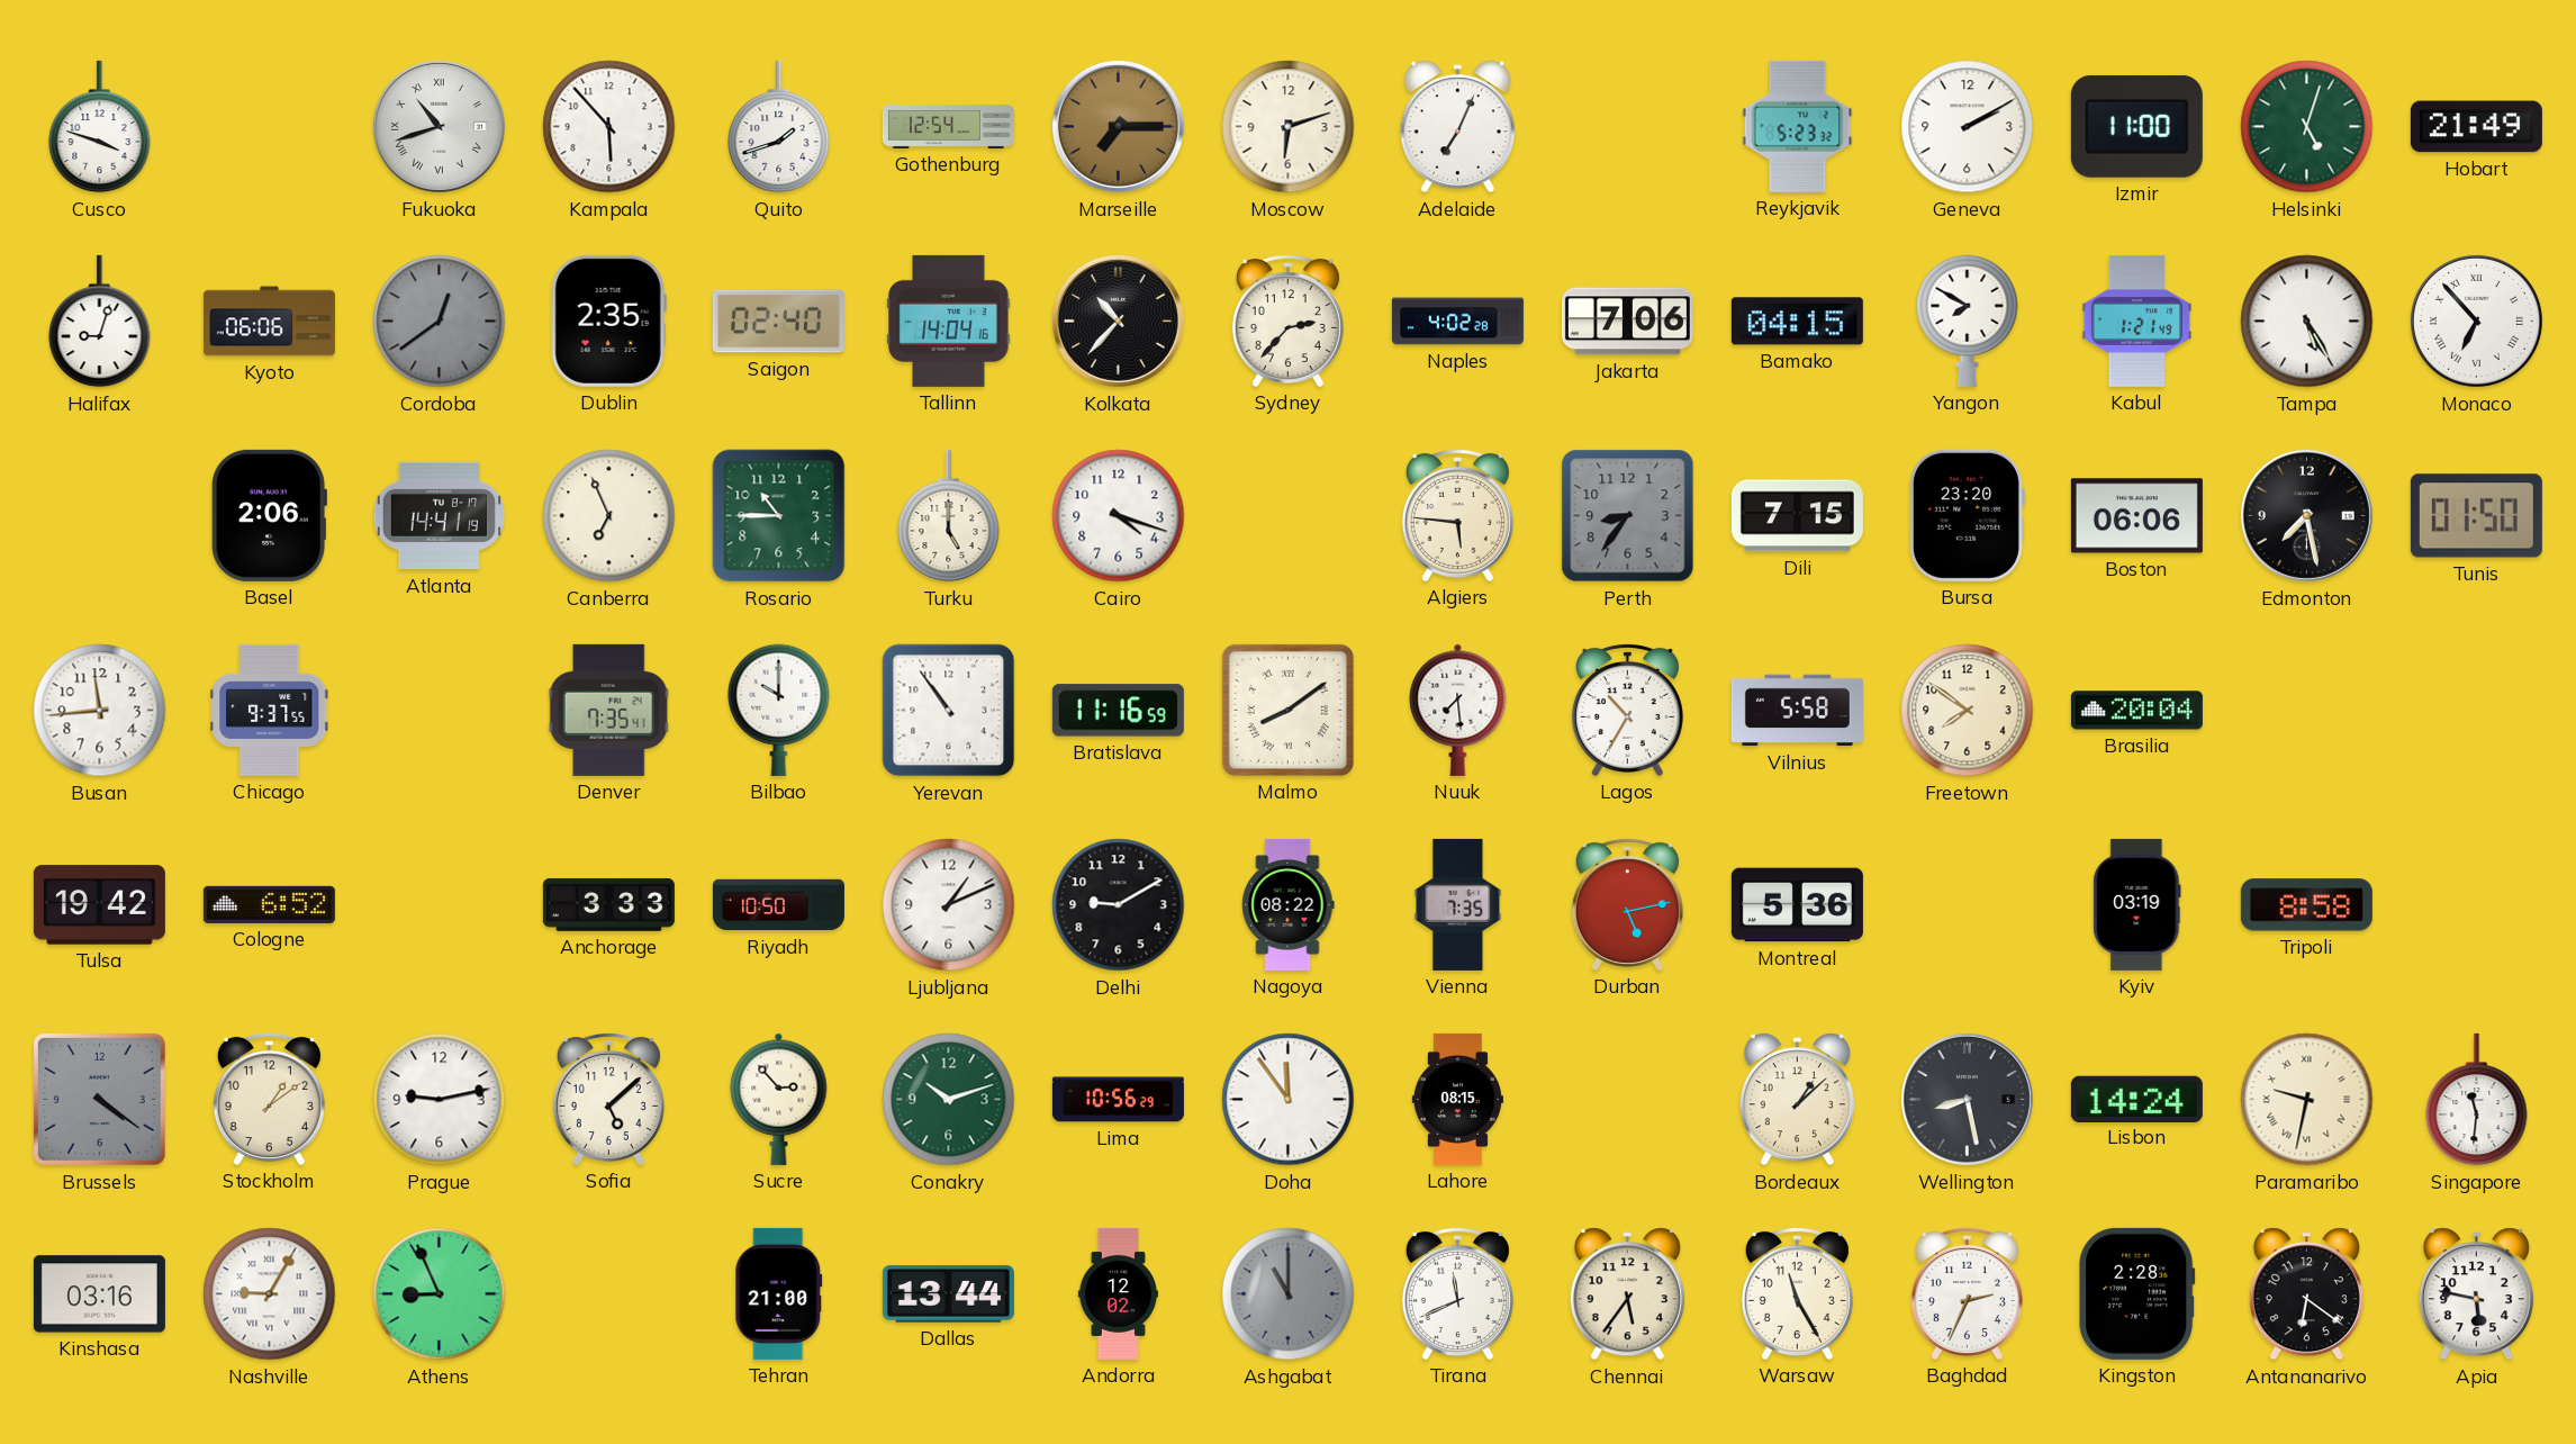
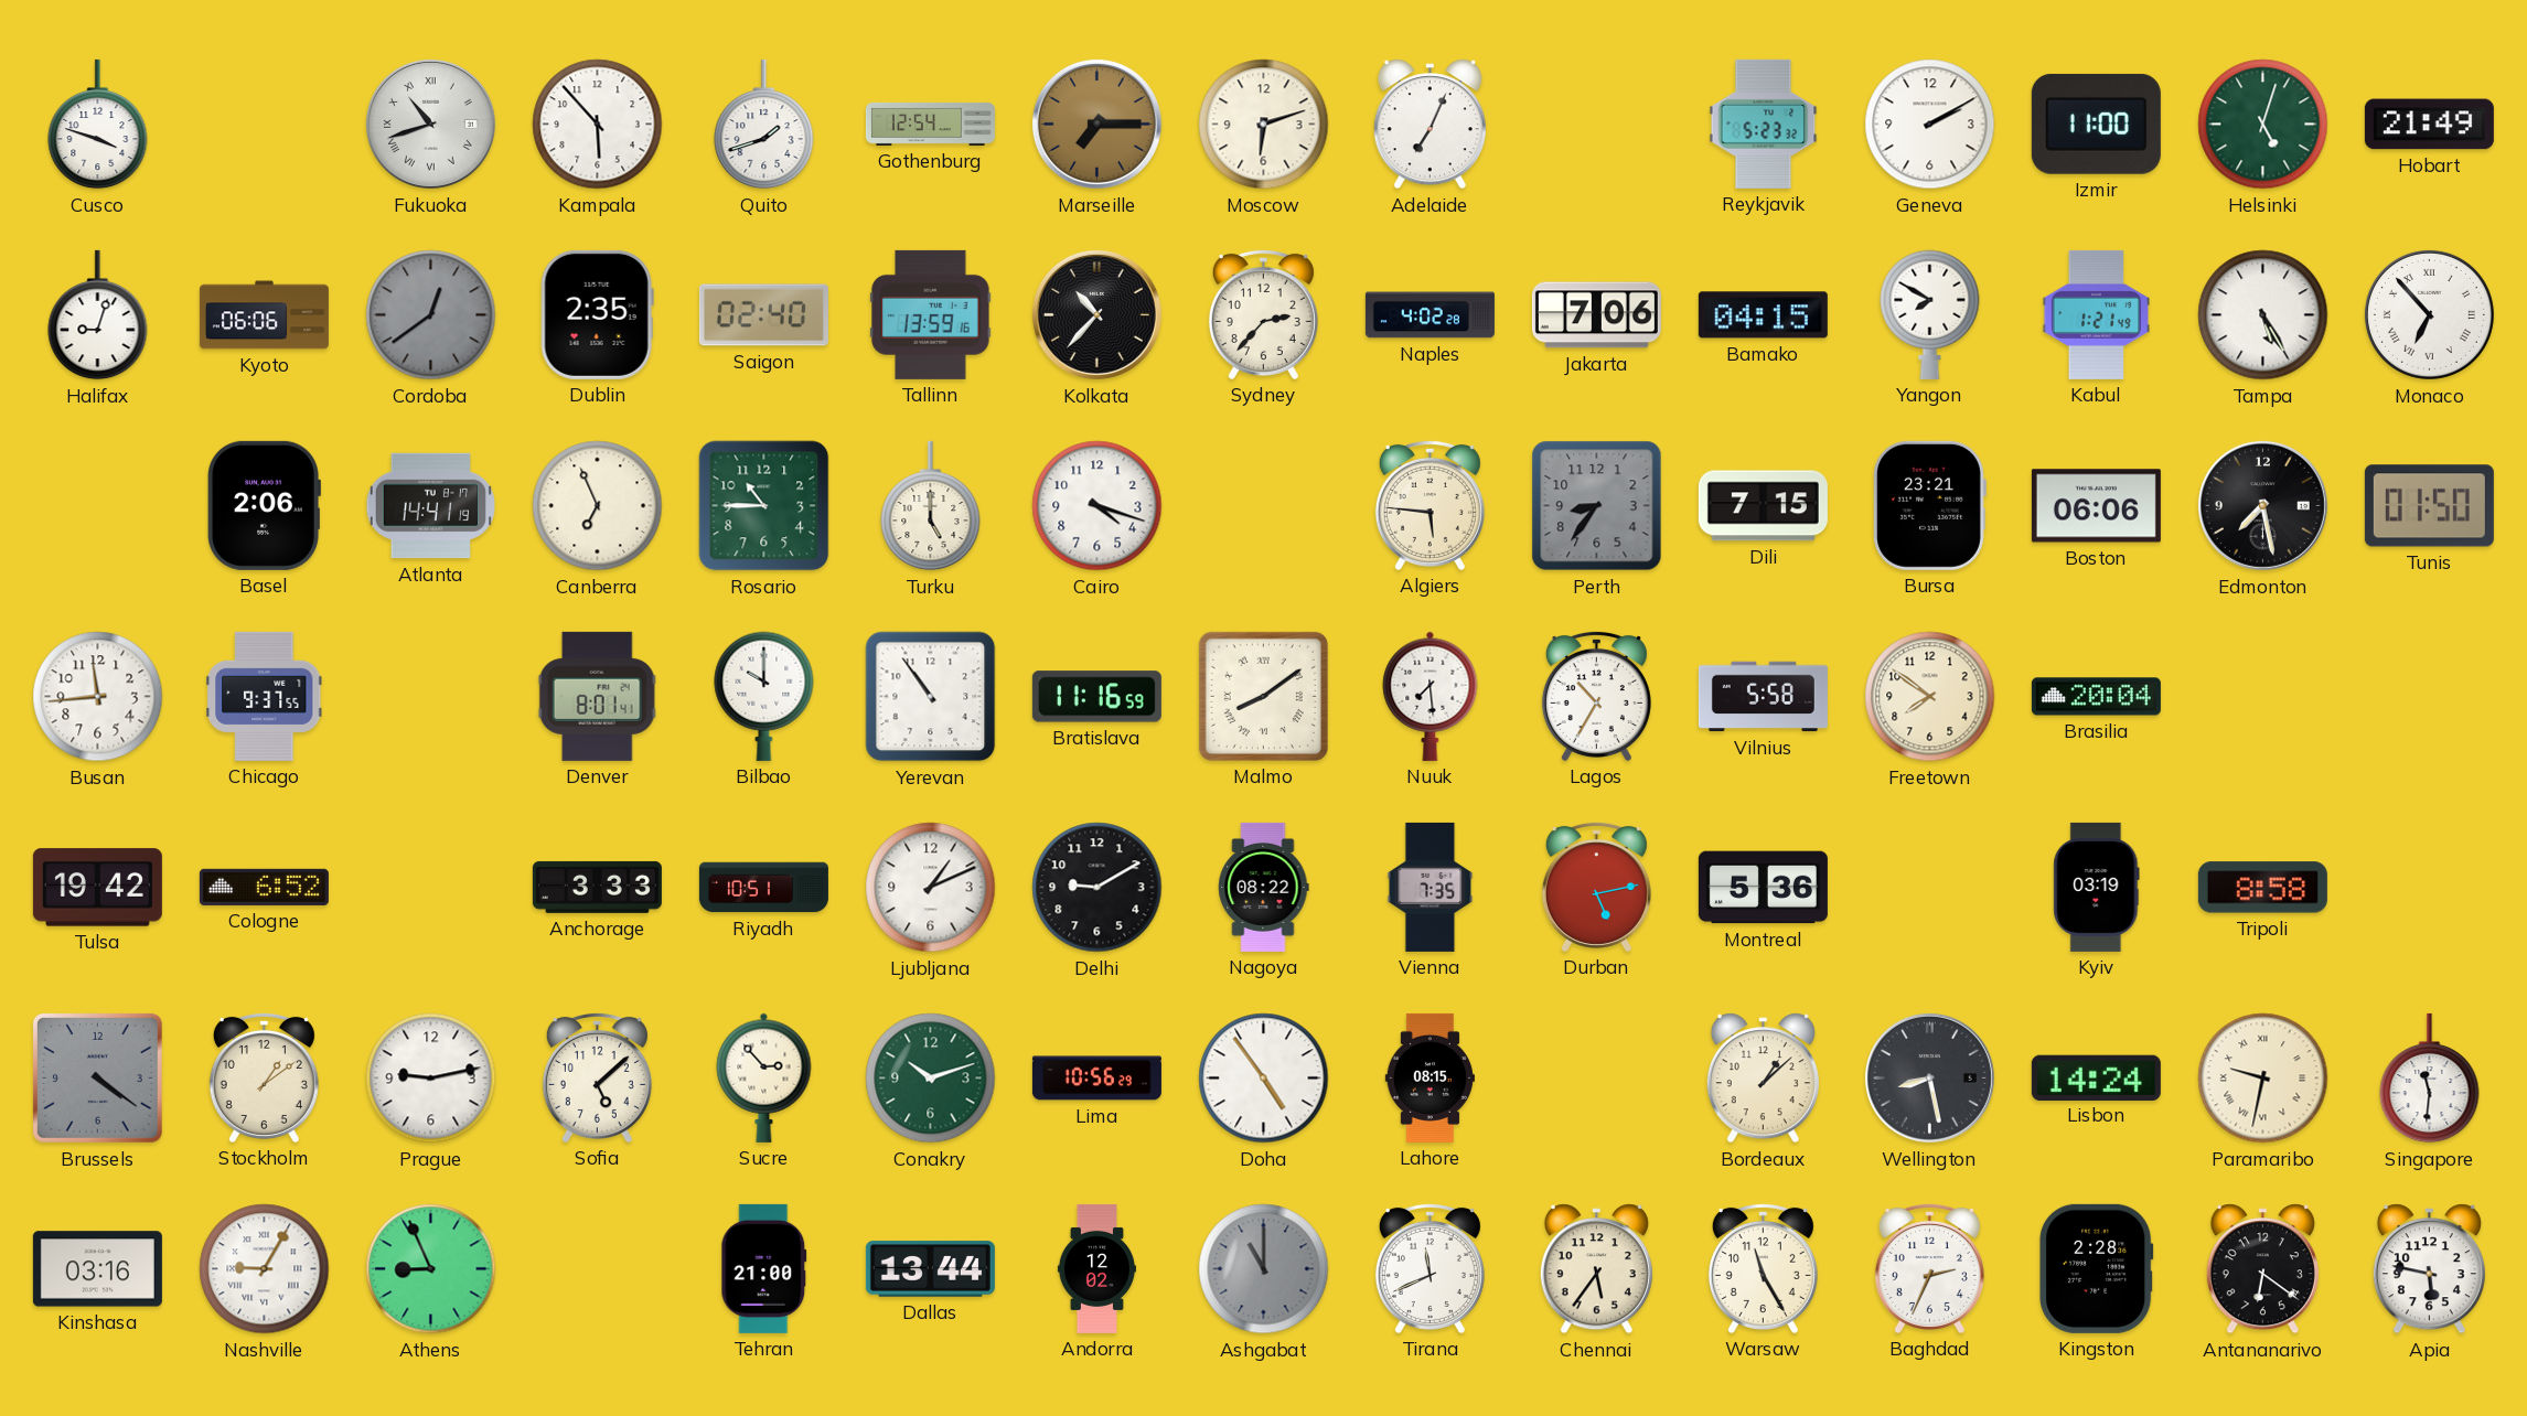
Tallinn: 14:04 -> 13:59
Bursa: 23:20 -> 23:21
Denver: 7:35 -> 8:01
Riyadh: 10:50 -> 10:51
Doha: 11:54 -> 4:54
